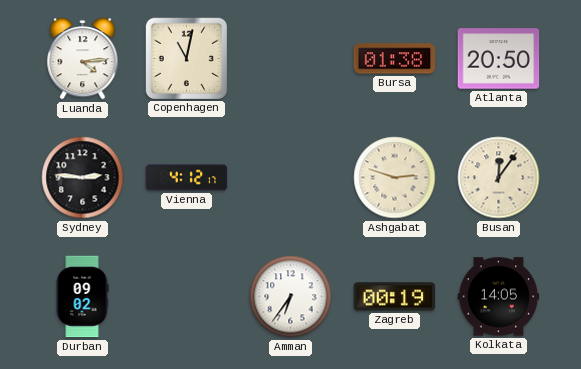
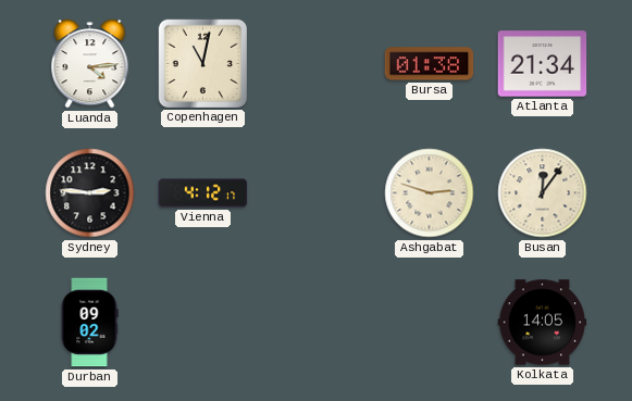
Atlanta: 20:50 -> 21:34
Amman: 6:36 -> none
Zagreb: 00:19 -> none
